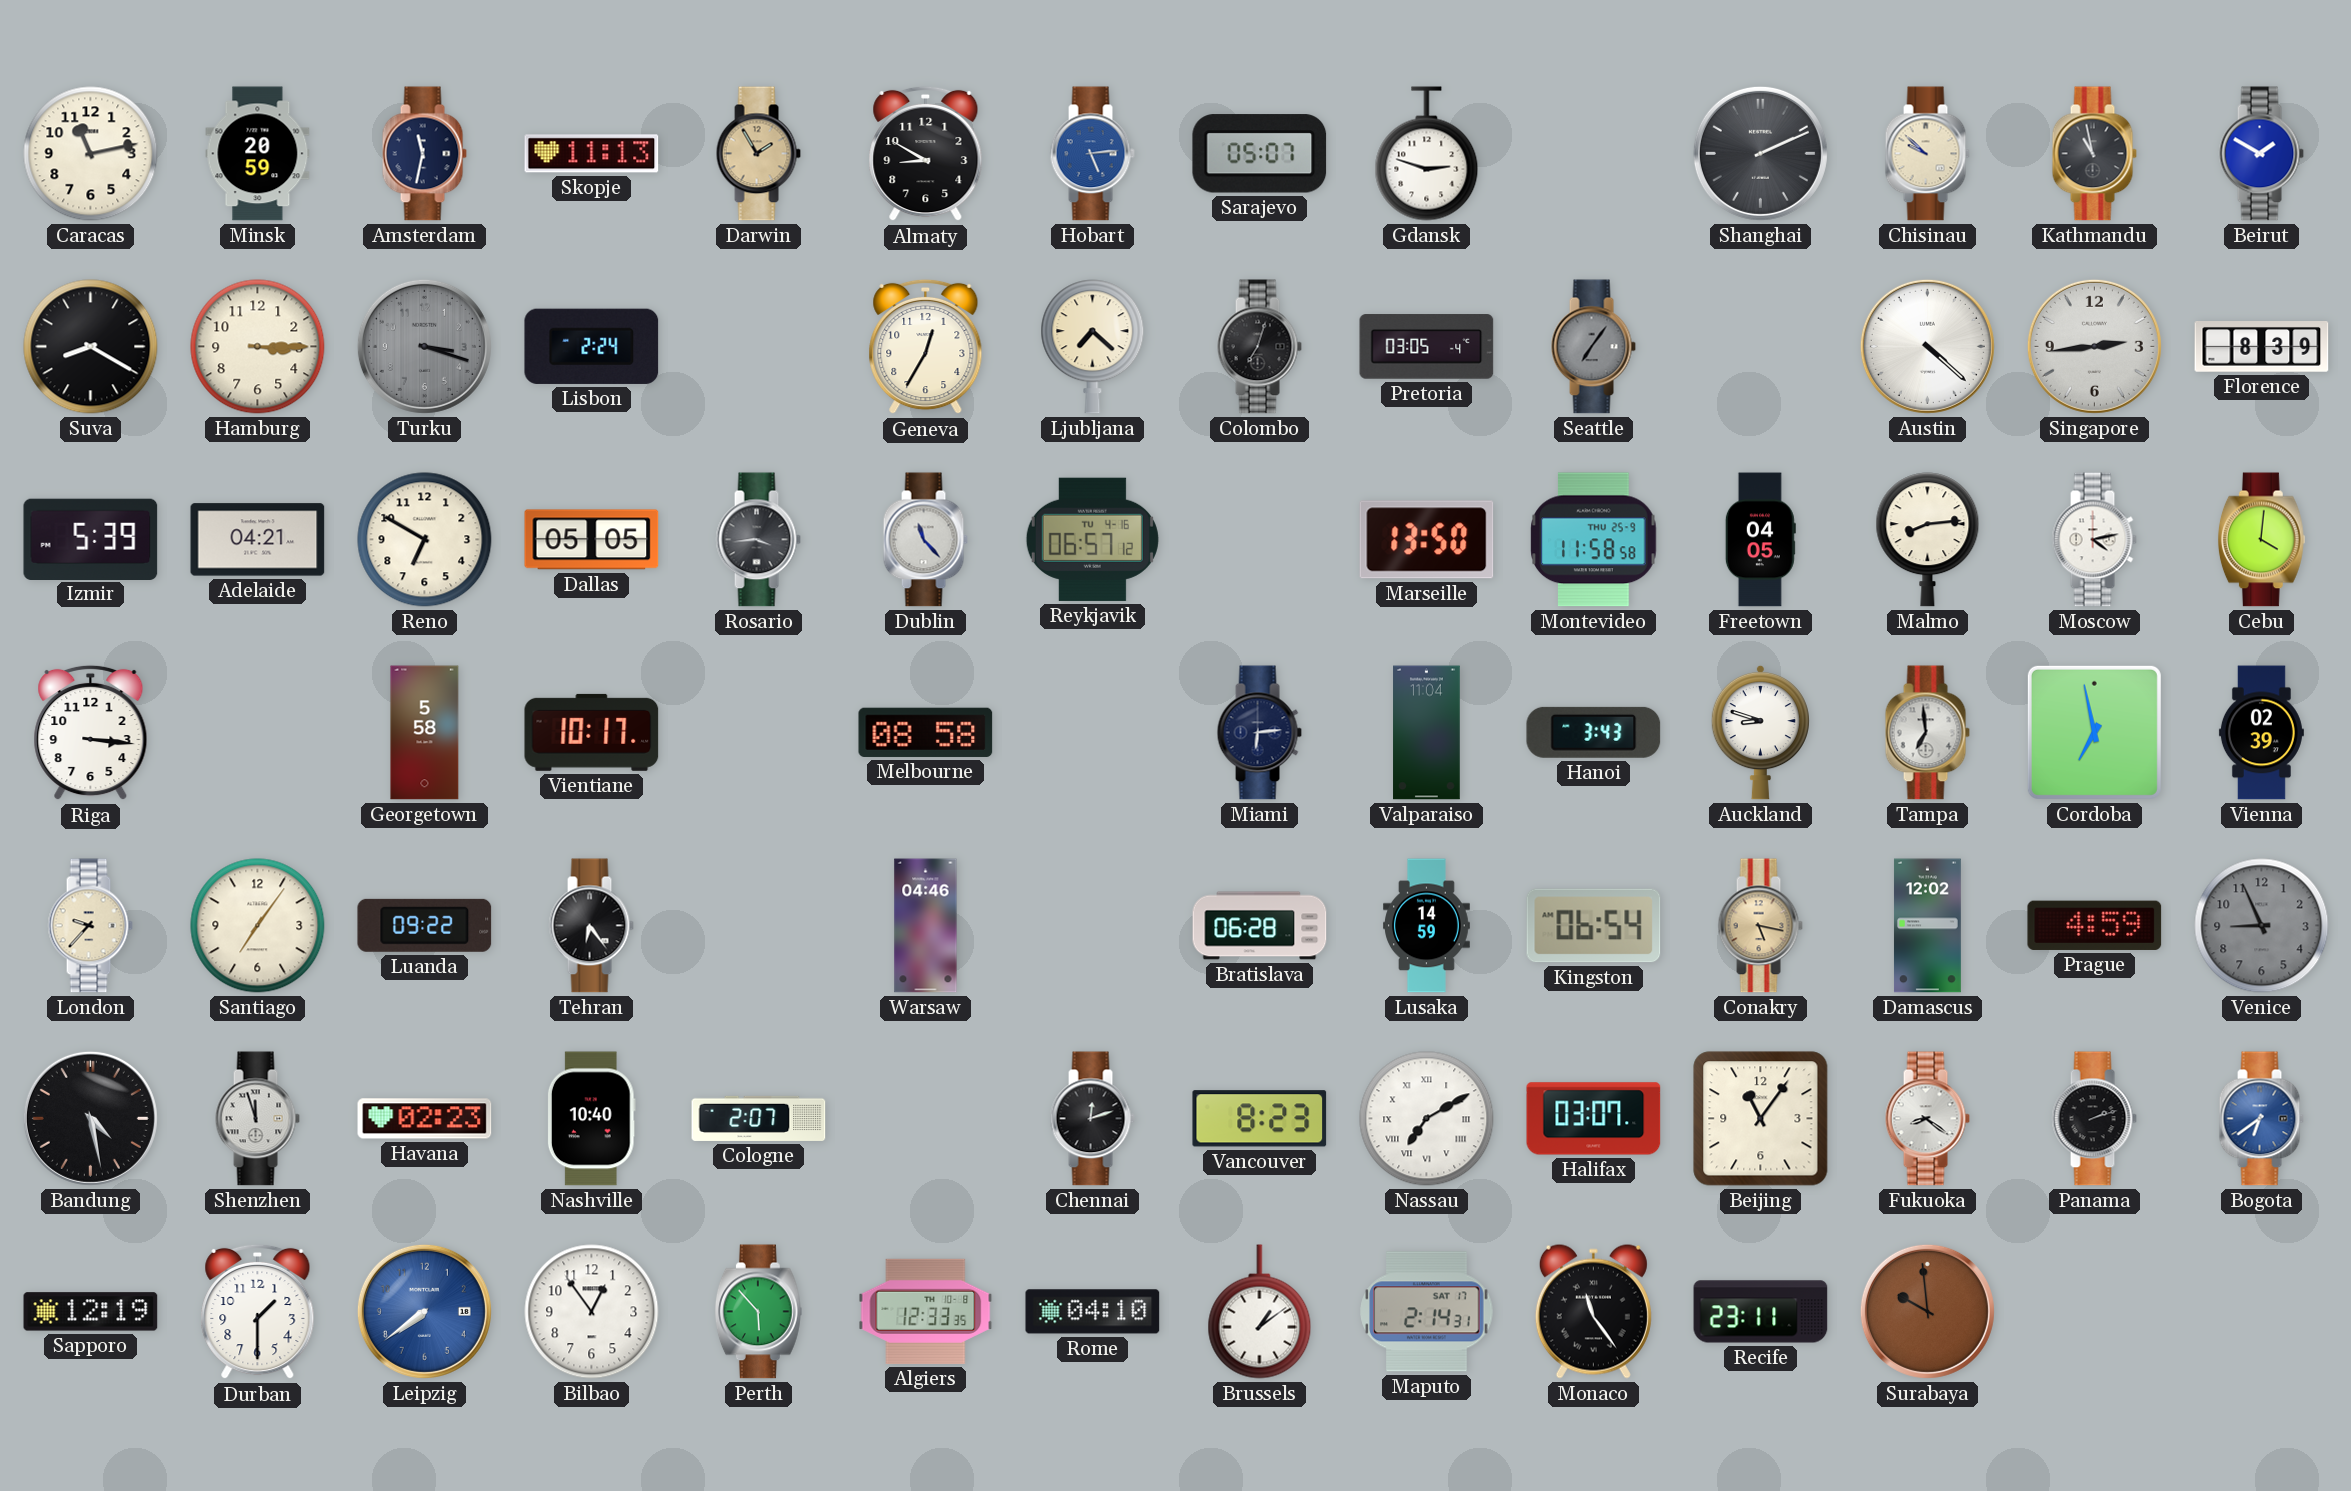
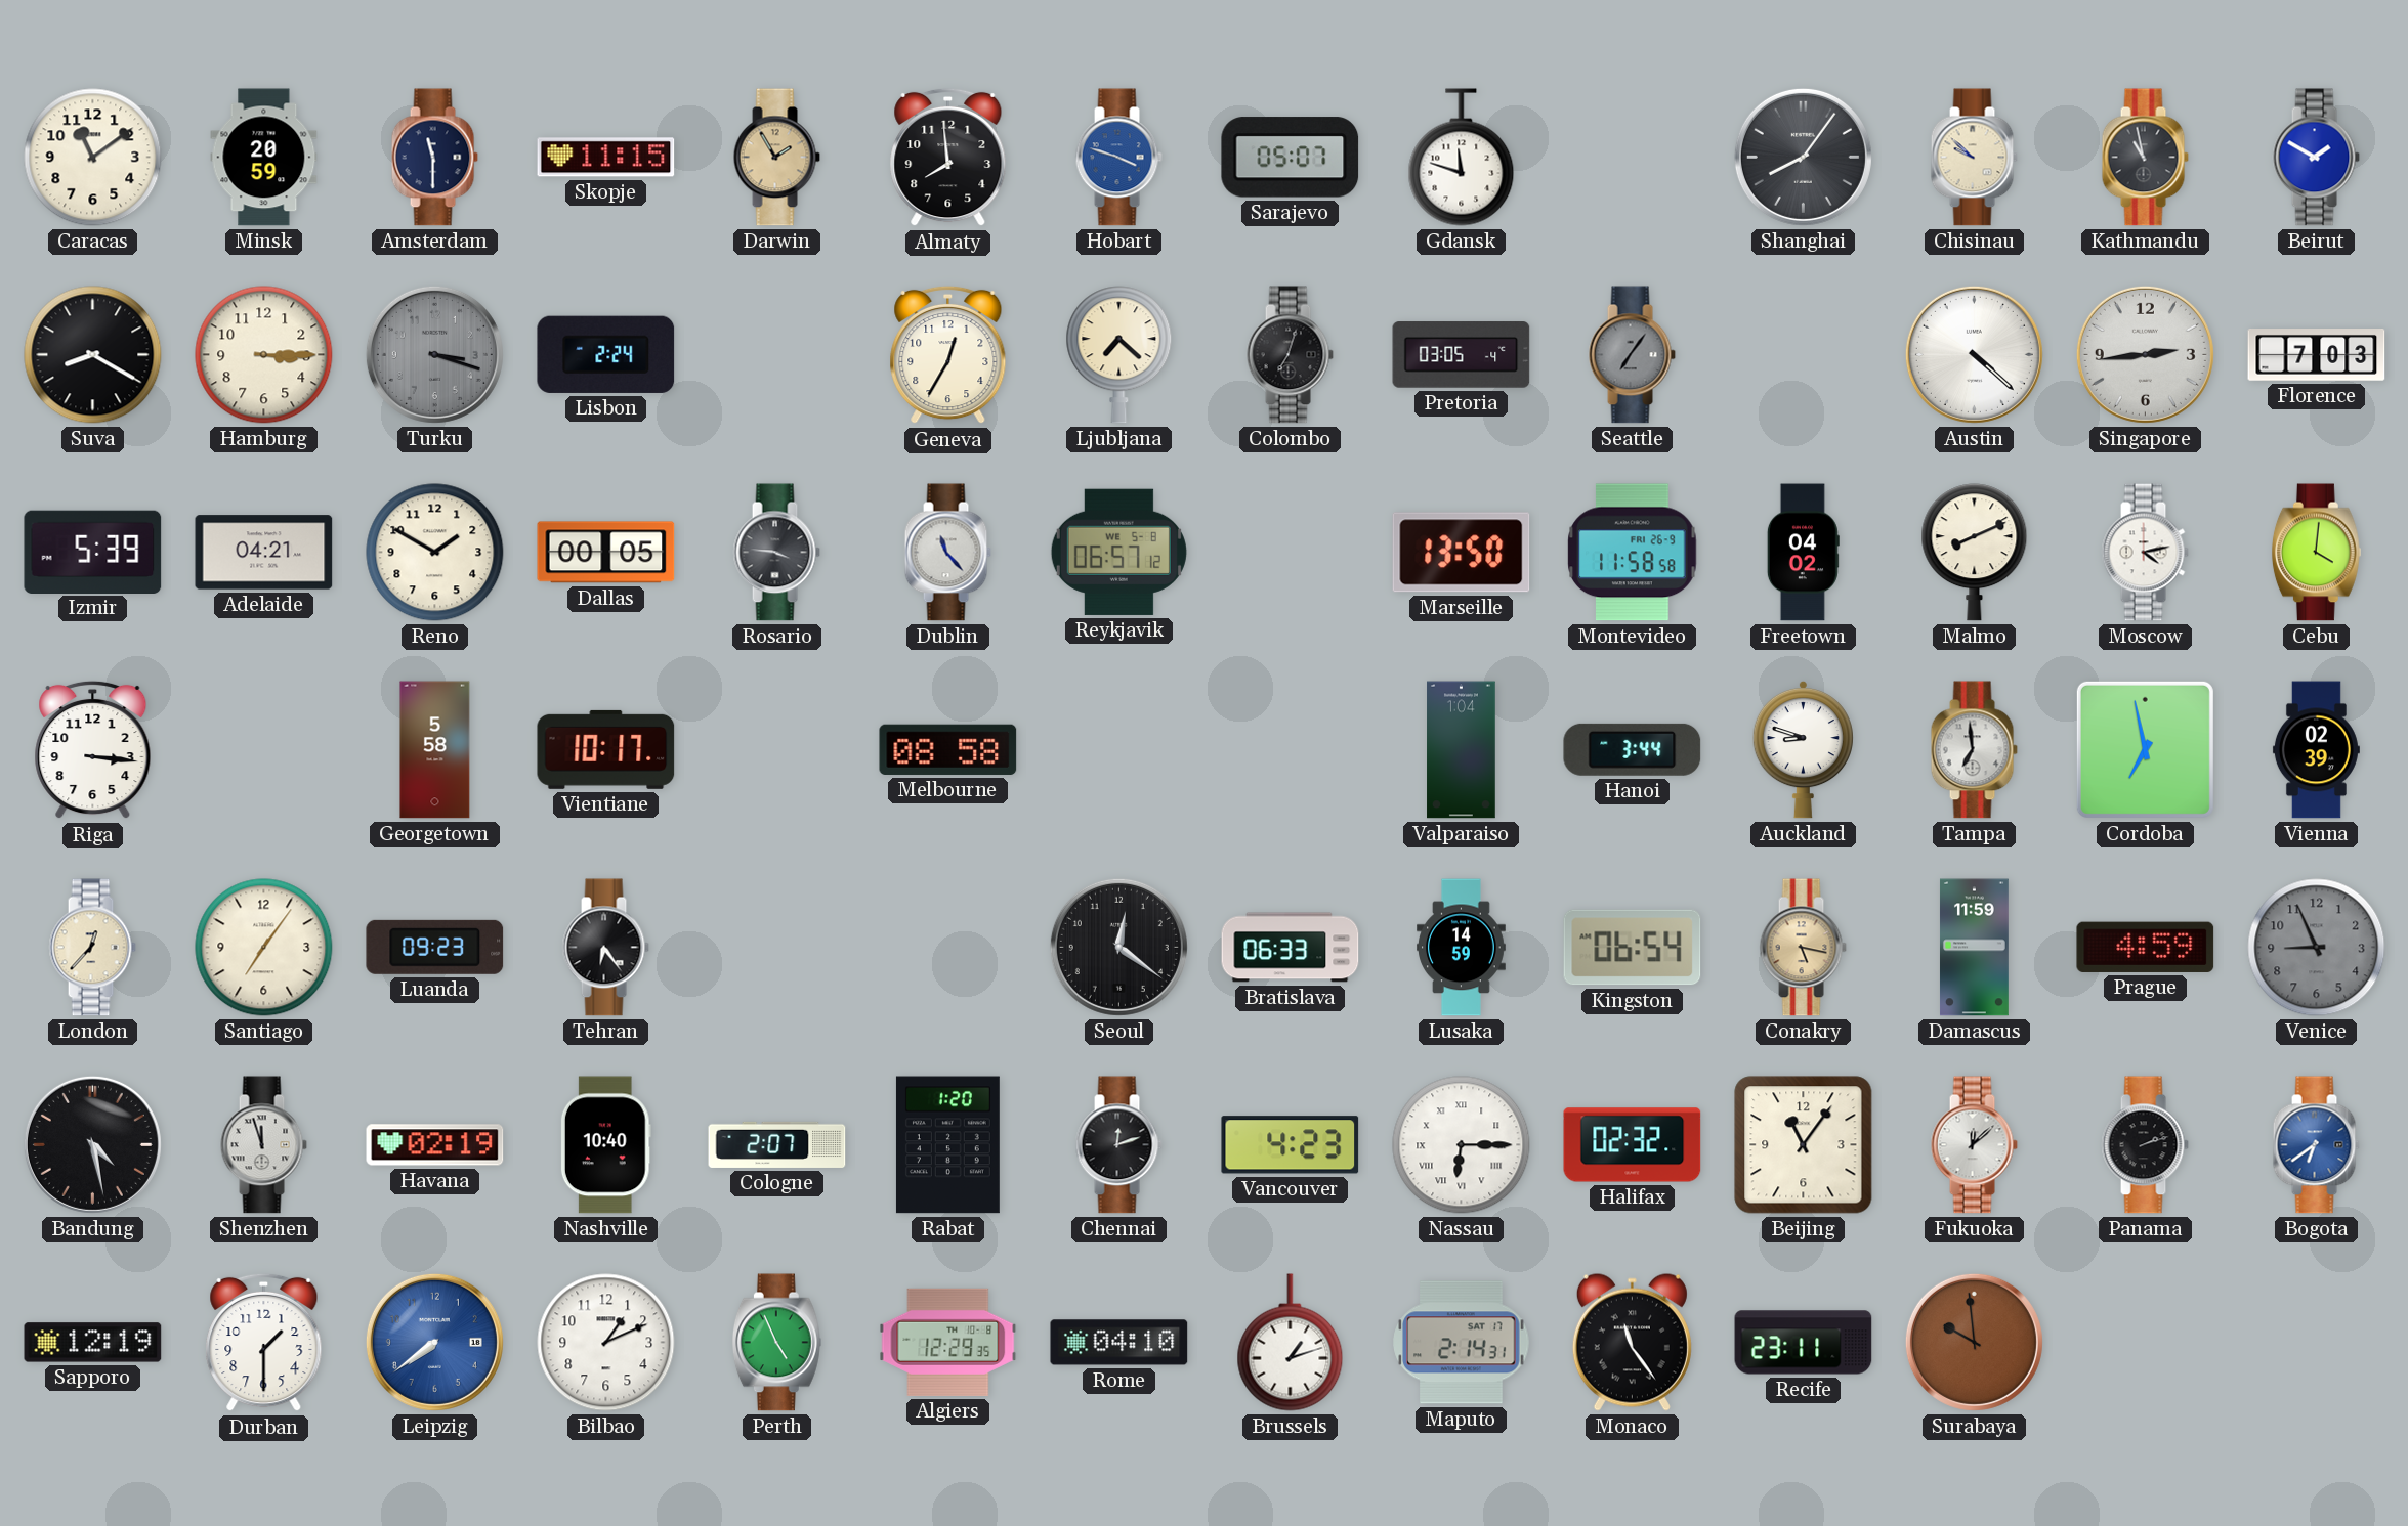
Caracas: 11:13 -> 11:09
Amsterdam: 11:32 -> 11:30
Skopje: 11:13 -> 11:15
Almaty: 8:50 -> 7:59
Hobart: 5:14 -> 3:48
Gdansk: 2:48 -> 11:48
Shanghai: 2:11 -> 8:06
Florence: 8:39 -> 7:03
Reno: 6:50 -> 1:50
Dallas: 05:05 -> 00:05
Rosario: 3:44 -> 3:46
Reykjavik date: TU 4-16 -> WE 5-8
Montevideo date: THU 25-9 -> FRI 26-9
Freetown: 04:05 -> 04:02
Malmo: 8:14 -> 8:11
Miami: 6:14 -> none
Valparaiso: 11:04 -> 1:04
Hanoi: 3:43 -> 3:44
London: 9:37 -> 12:37
Luanda: 09:22 -> 09:23
Warsaw: 04:46 -> none
Seoul: none -> 12:21
Bratislava: 06:28 -> 06:33
Damascus: 12:02 -> 11:59
Havana: 02:23 -> 02:19
Rabat: none -> 1:20
Vancouver: 8:23 -> 4:23
Nassau: 7:10 -> 6:15
Halifax: 03:07 -> 02:32
Fukuoka: 8:21 -> 12:08
Bilbao: 12:54 -> 1:11
Perth: 5:53 -> 4:56
Algiers: 12:33 -> 12:29
Brussels: 1:09 -> 1:12
